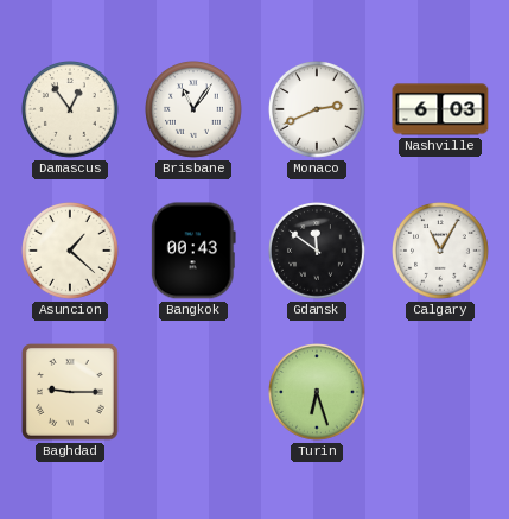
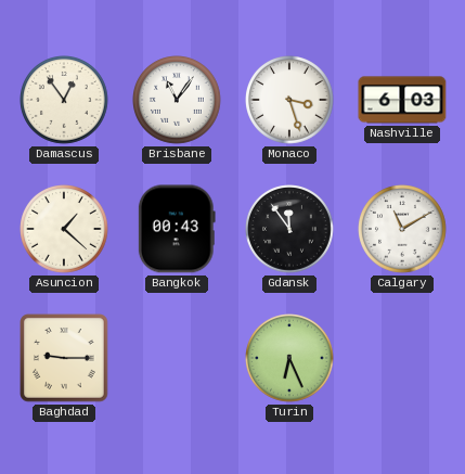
Monaco: 2:41 -> 3:27
Gdansk: 11:51 -> 11:54
Calgary: 11:05 -> 11:10
Turin: 6:27 -> 6:26
